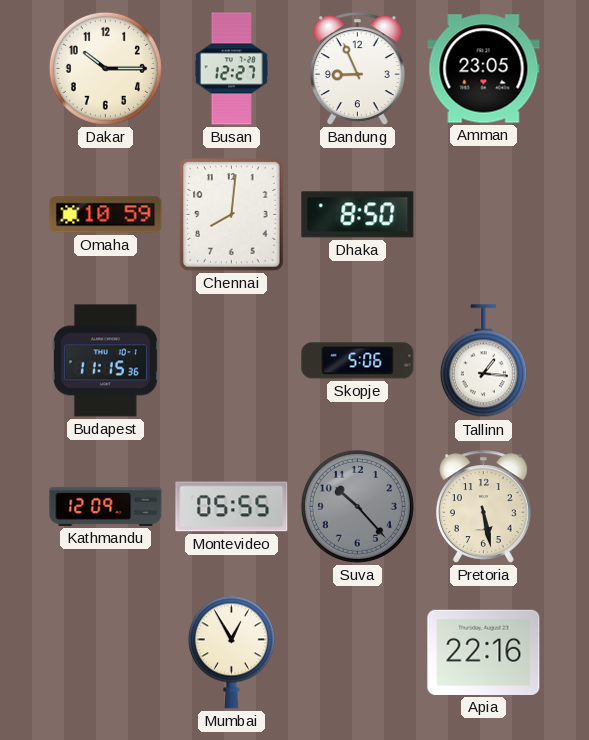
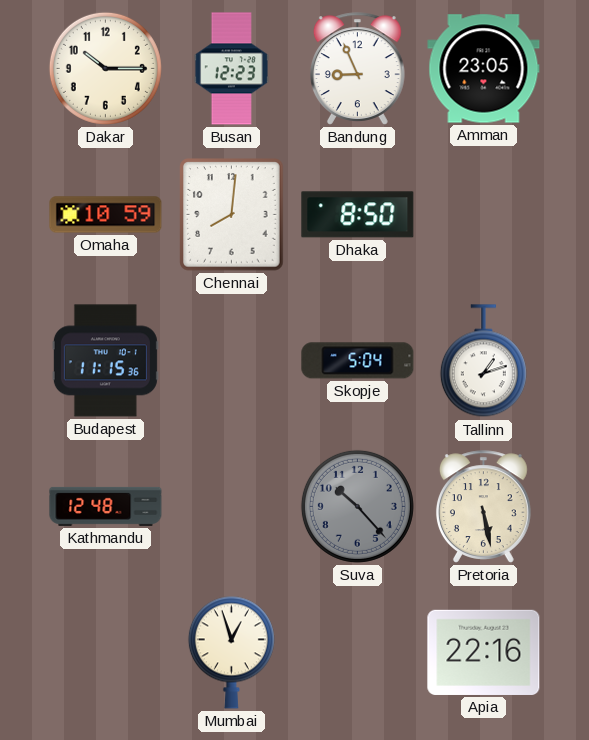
Busan: 12:27 -> 12:23
Skopje: 5:06 -> 5:04
Tallinn: 1:16 -> 1:12
Kathmandu: 12:09 -> 12:48
Montevideo: 05:55 -> none
Mumbai: 12:55 -> 12:57
